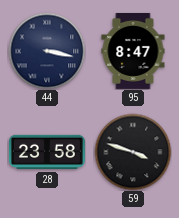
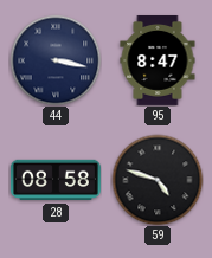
28: 23:58 -> 08:58
59: 3:48 -> 4:48
